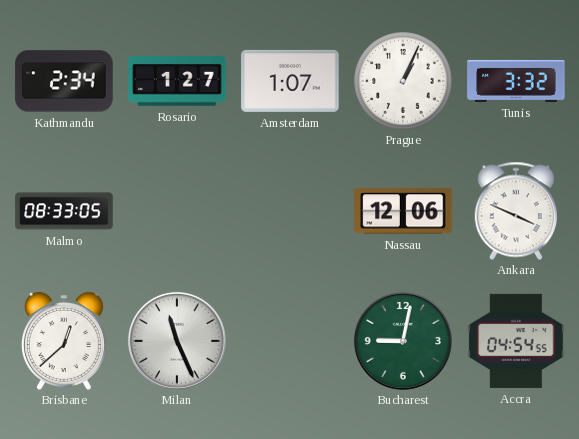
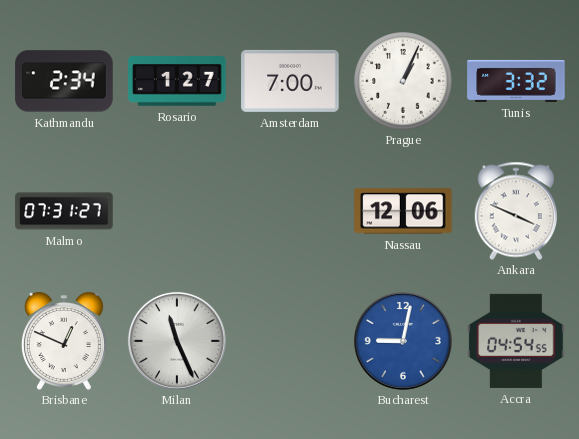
Amsterdam: 1:07 -> 7:00
Malmo: 08:33 -> 07:31
Brisbane: 12:38 -> 12:49
Bucharest dial: green -> blue
